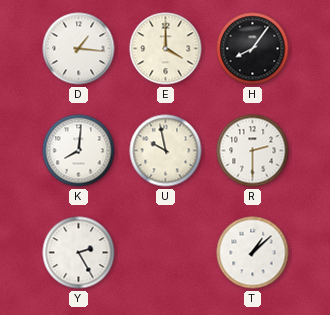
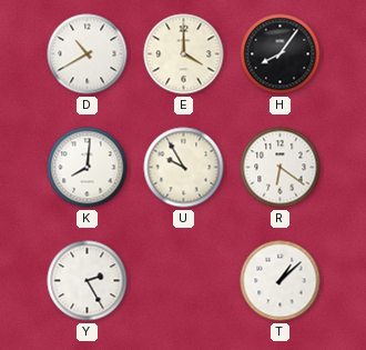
D: 1:16 -> 10:40
U: 9:58 -> 9:55
R: 2:30 -> 6:21
